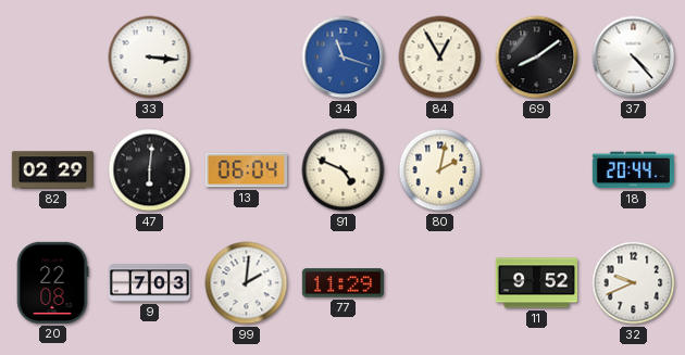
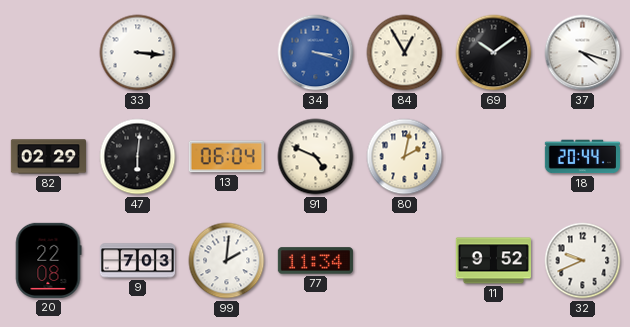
34: 11:18 -> 3:18
69: 8:09 -> 10:09
37: 4:23 -> 4:18
77: 11:29 -> 11:34
